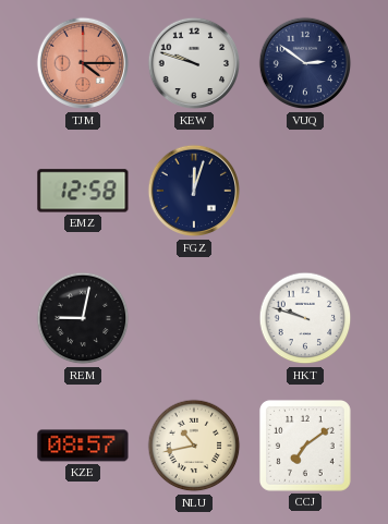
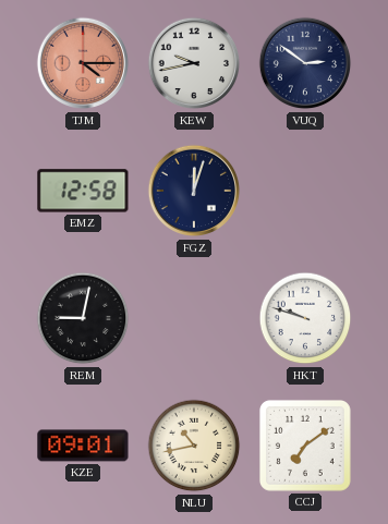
KEW: 9:48 -> 9:43
KZE: 08:57 -> 09:01
